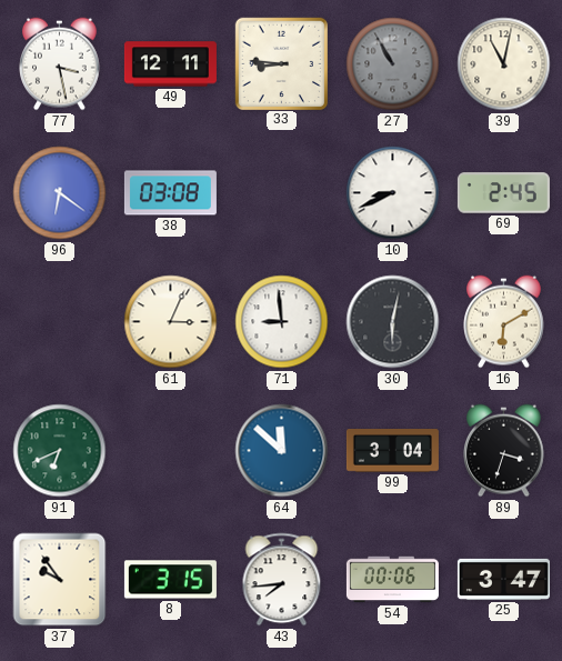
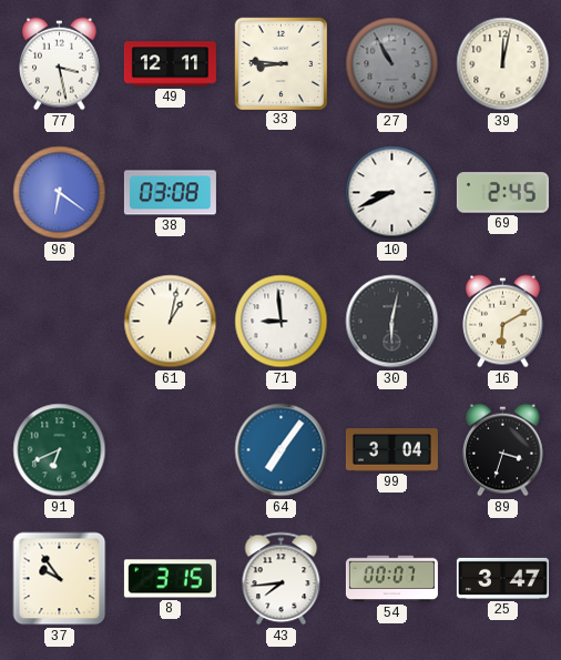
39: 11:02 -> 12:02
61: 3:04 -> 1:02
64: 11:52 -> 7:06
54: 00:06 -> 00:07
